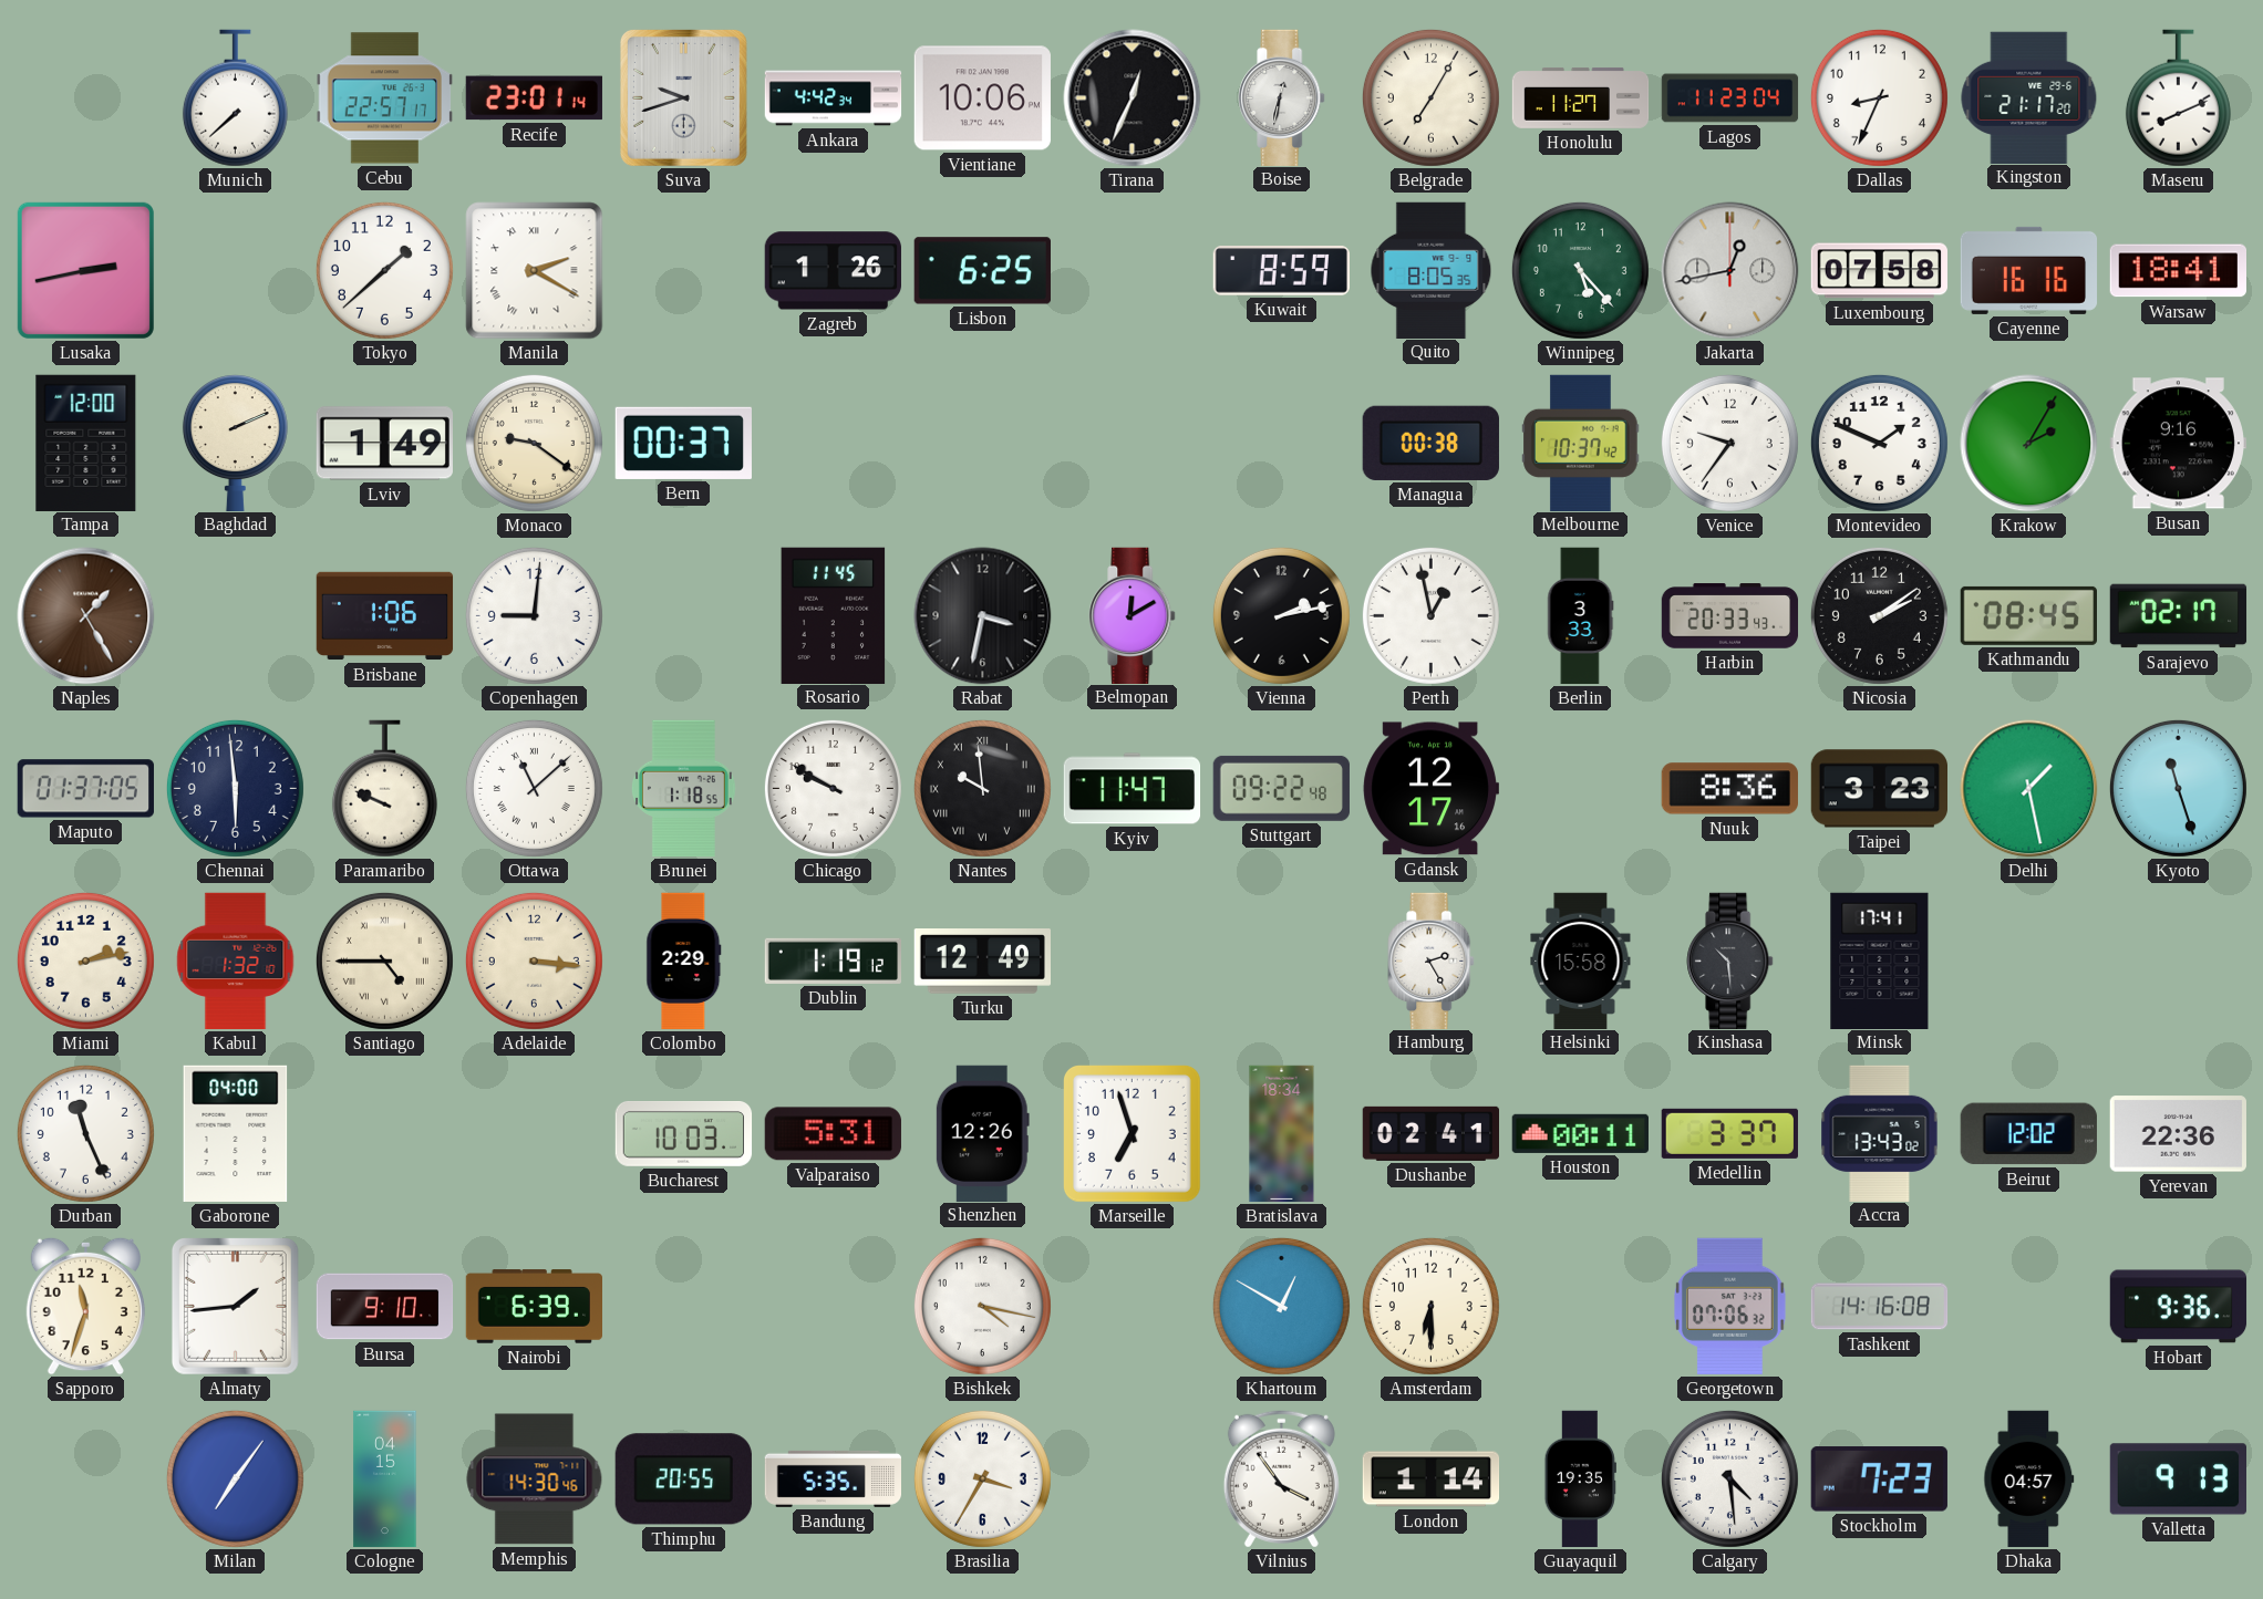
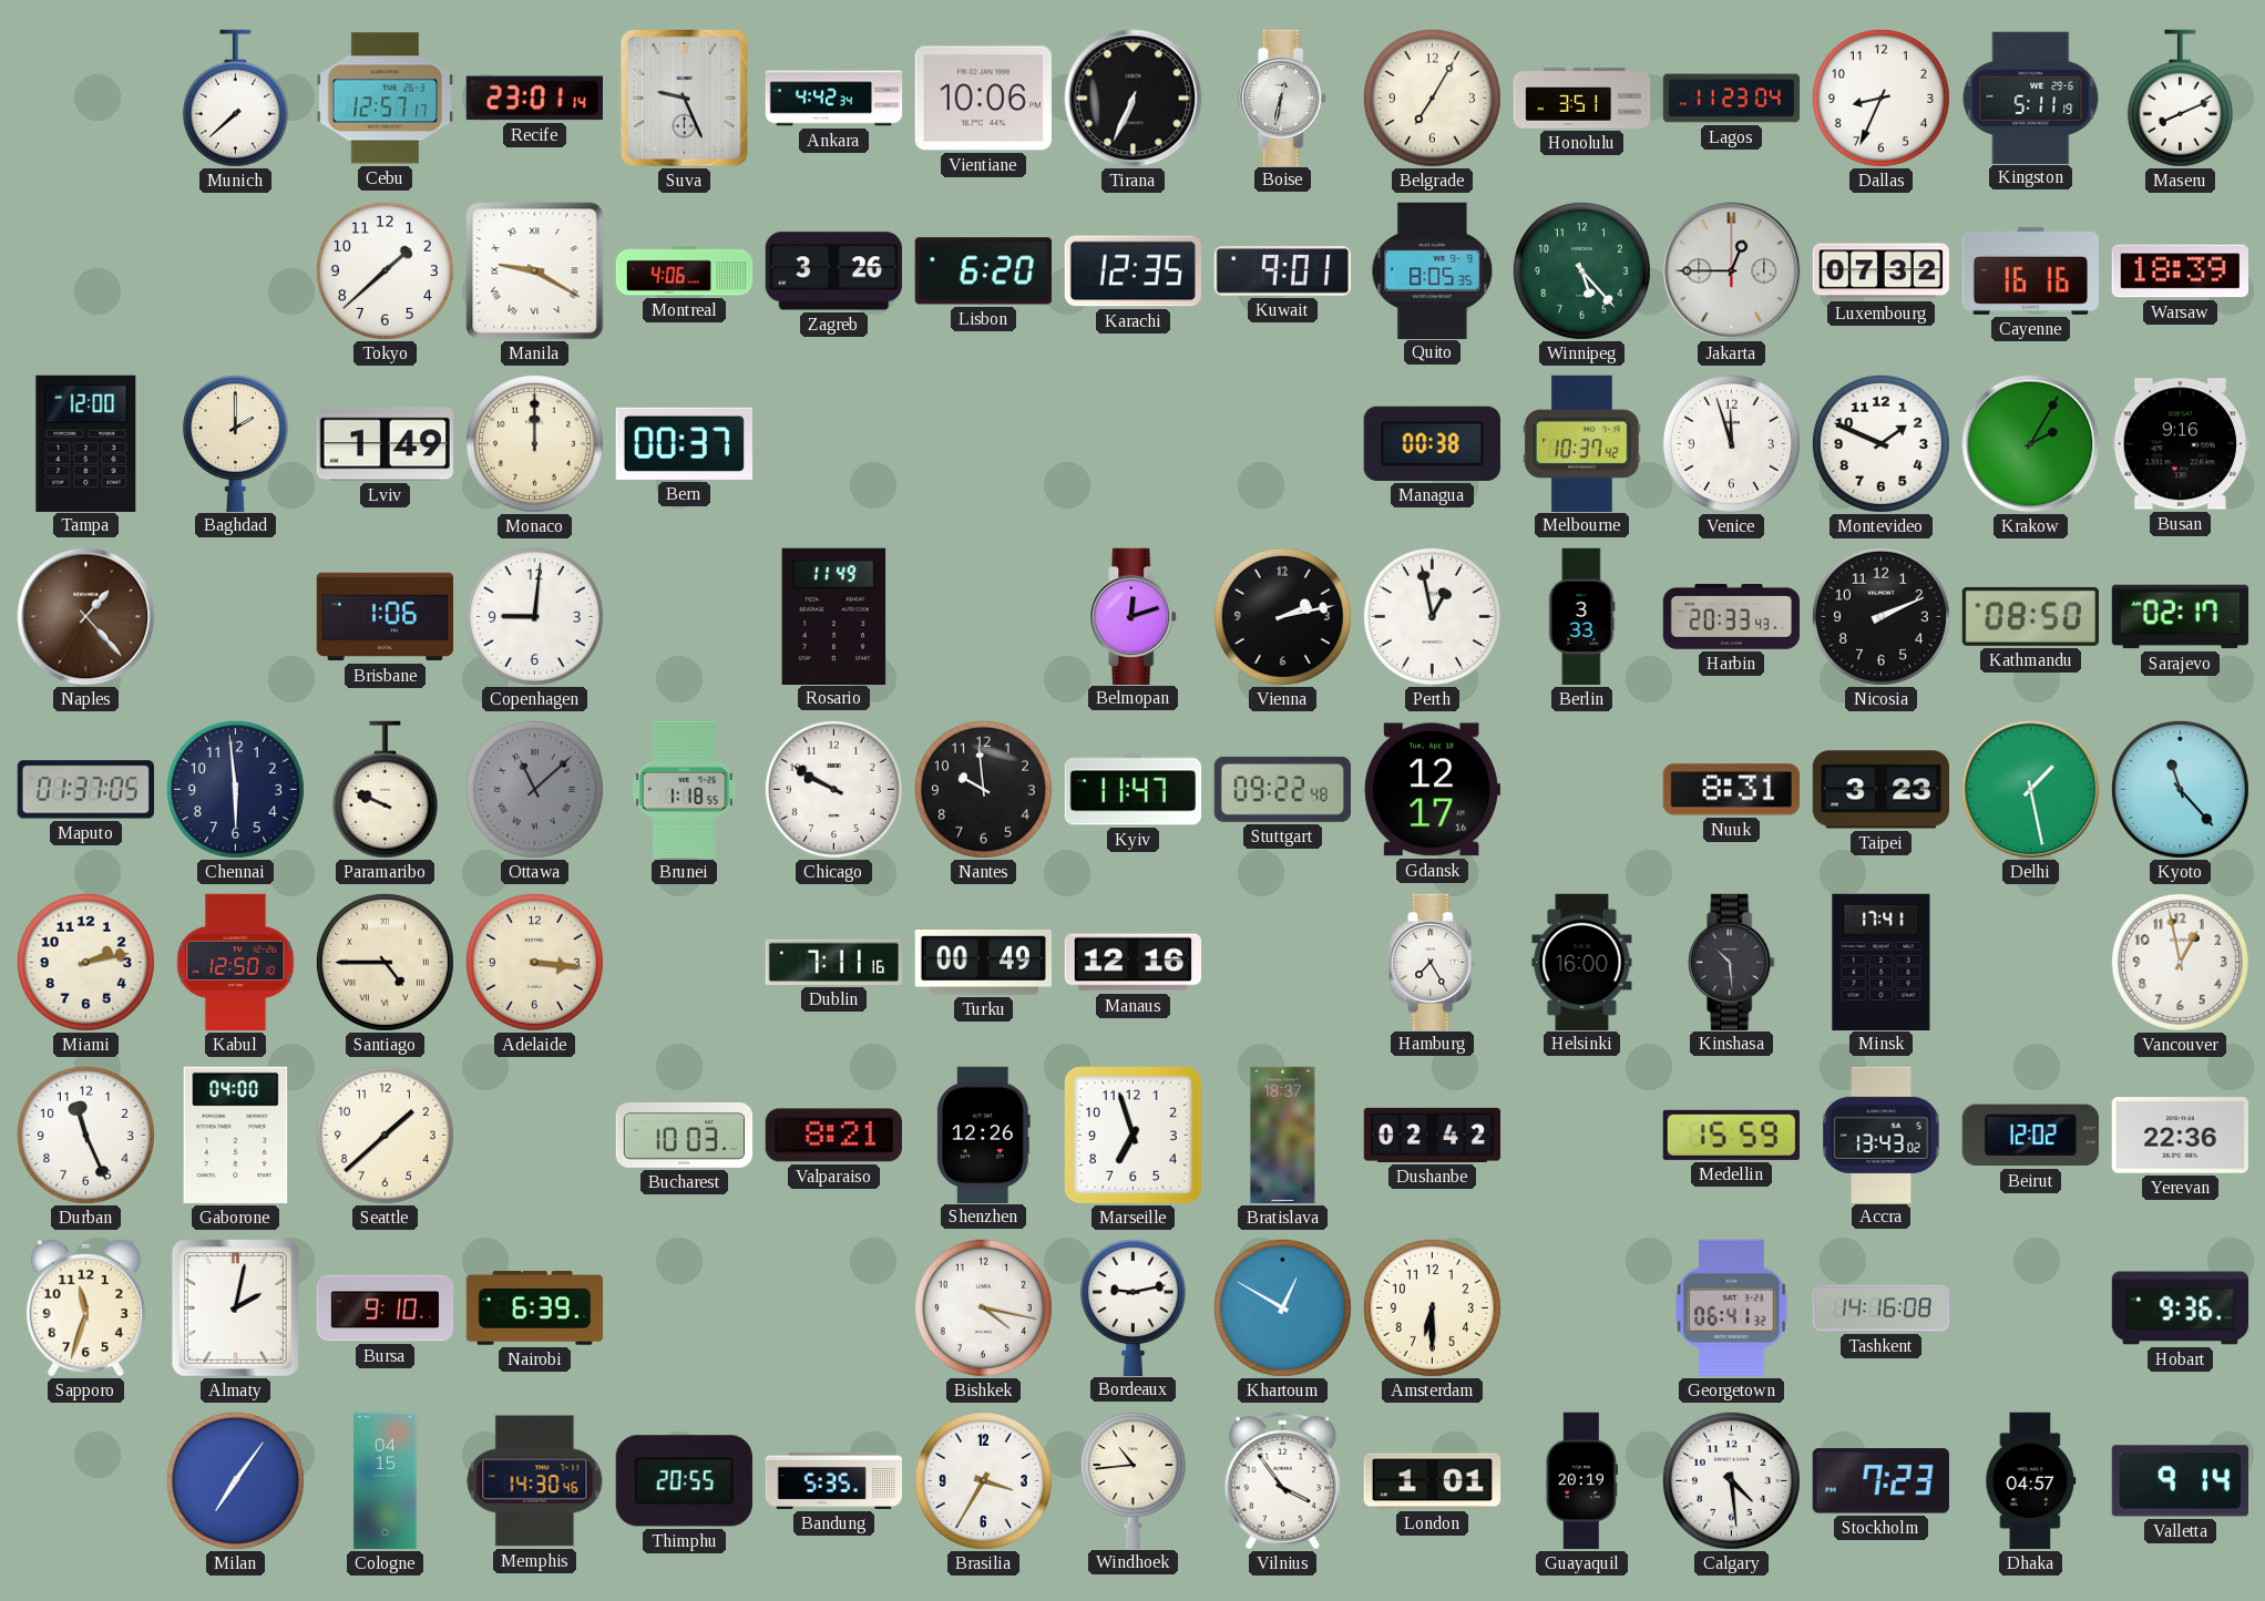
Cebu: 22:57 -> 12:57
Suva: 9:42 -> 9:26
Tirana: 12:34 -> 6:34
Honolulu: 11:27 -> 3:51
Kingston: 21:17 -> 5:11
Lusaka: 2:43 -> none
Manila: 2:20 -> 9:20
Montreal: none -> 4:06
Zagreb: 1:26 -> 3:26
Lisbon: 6:25 -> 6:20
Karachi: none -> 12:35
Kuwait: 8:59 -> 9:01
Jakarta: 12:43 -> 12:45
Luxembourg: 07:58 -> 07:32
Warsaw: 18:41 -> 18:39
Baghdad: 2:11 -> 2:00
Monaco: 9:21 -> 12:00
Venice: 9:36 -> 11:57
Naples: 1:25 -> 1:23
Rosario: 11:45 -> 11:49
Rabat: 3:32 -> none
Belmopan: 12:10 -> 12:12
Nicosia: 2:09 -> 2:11
Kathmandu: 08:45 -> 08:50
Ottawa dial: white -> grey
Nantes numerals: Roman -> Arabic
Nuuk: 8:36 -> 8:31
Kyoto: 11:27 -> 11:23
Kabul: 1:32 -> 12:50
Colombo: 2:29 -> none
Dublin: 1:19 -> 7:11
Turku: 12:49 -> 00:49
Manaus: none -> 12:16
Hamburg: 2:25 -> 7:25
Helsinki: 15:58 -> 16:00
Vancouver: none -> 12:58
Seattle: none -> 1:38
Valparaiso: 5:31 -> 8:21
Bratislava: 18:34 -> 18:37
Dushanbe: 02:41 -> 02:42
Houston: 00:11 -> none
Medellin: 3:37 -> 15:59
Almaty: 1:44 -> 2:02
Bordeaux: none -> 9:13
Georgetown: 07:06 -> 06:41
Windhoek: none -> 10:44
London: 1:14 -> 1:01
Guayaquil: 19:35 -> 20:19
Valletta: 9:13 -> 9:14
